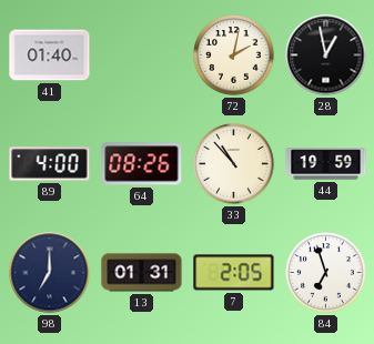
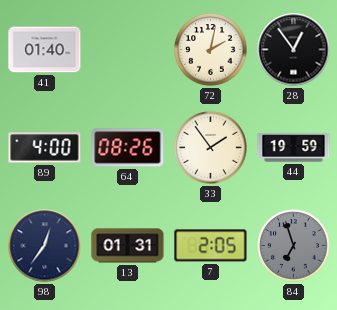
28: 12:58 -> 12:54
33: 10:53 -> 1:54
98: 7:00 -> 12:36
84 dial: white -> grey
